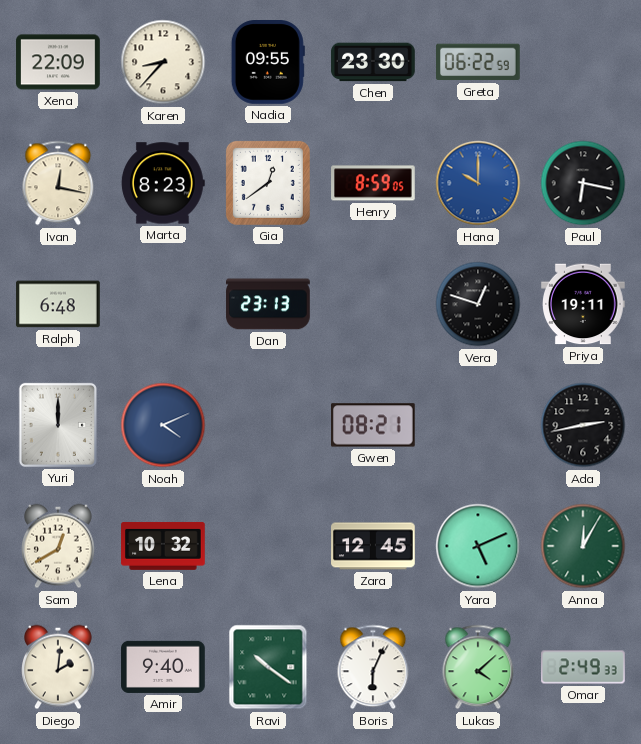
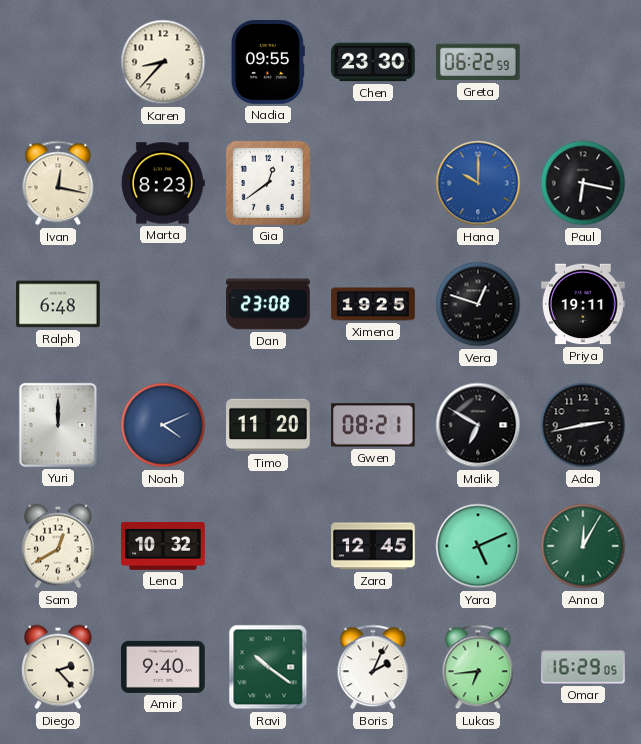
Xena: 22:09 -> none
Henry: 8:59 -> none
Dan: 23:13 -> 23:08
Ximena: none -> 19:25
Timo: none -> 11:20
Malik: none -> 6:50
Diego: 2:01 -> 2:23
Boris: 6:04 -> 2:04
Lukas: 4:08 -> 6:44
Omar: 2:49 -> 16:29
